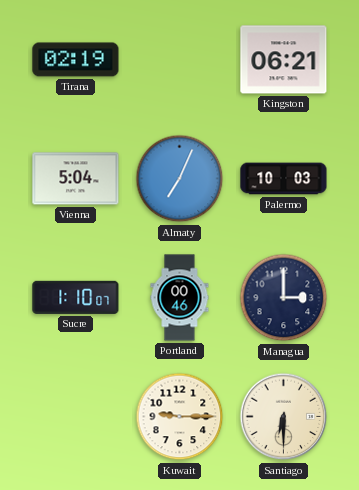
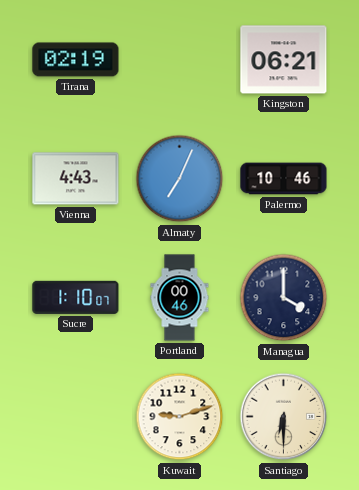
Vienna: 5:04 -> 4:43
Palermo: 10:03 -> 10:46
Managua: 3:00 -> 4:00
Kuwait: 9:15 -> 9:12
